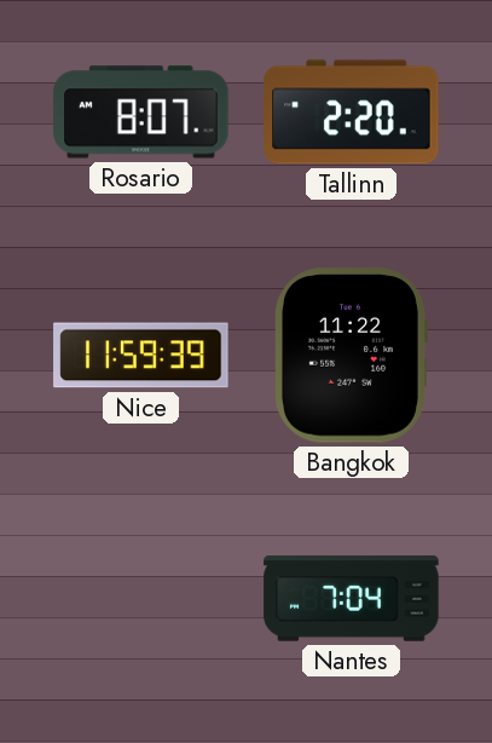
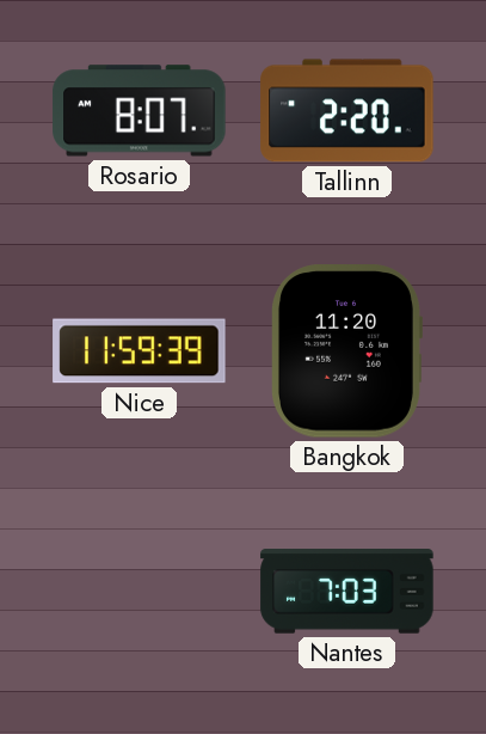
Bangkok: 11:22 -> 11:20
Nantes: 7:04 -> 7:03
